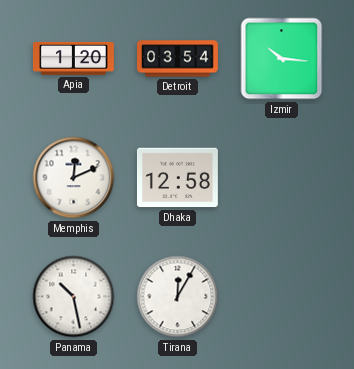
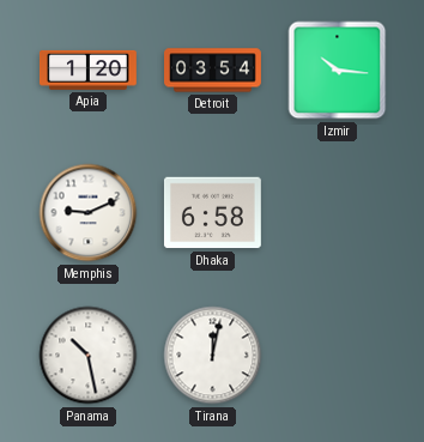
Memphis: 12:11 -> 9:11
Dhaka: 12:58 -> 6:58
Tirana: 12:05 -> 12:02
